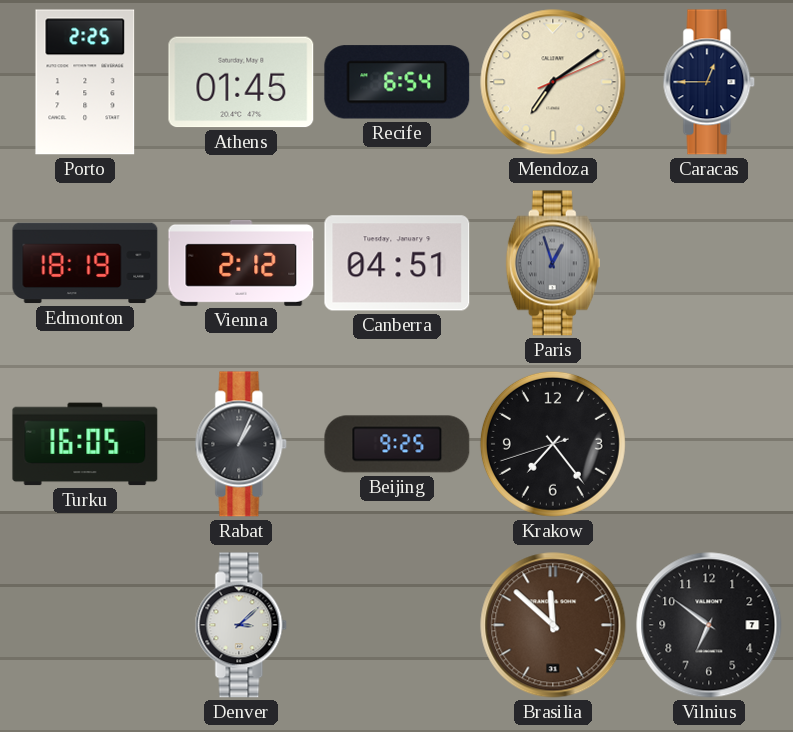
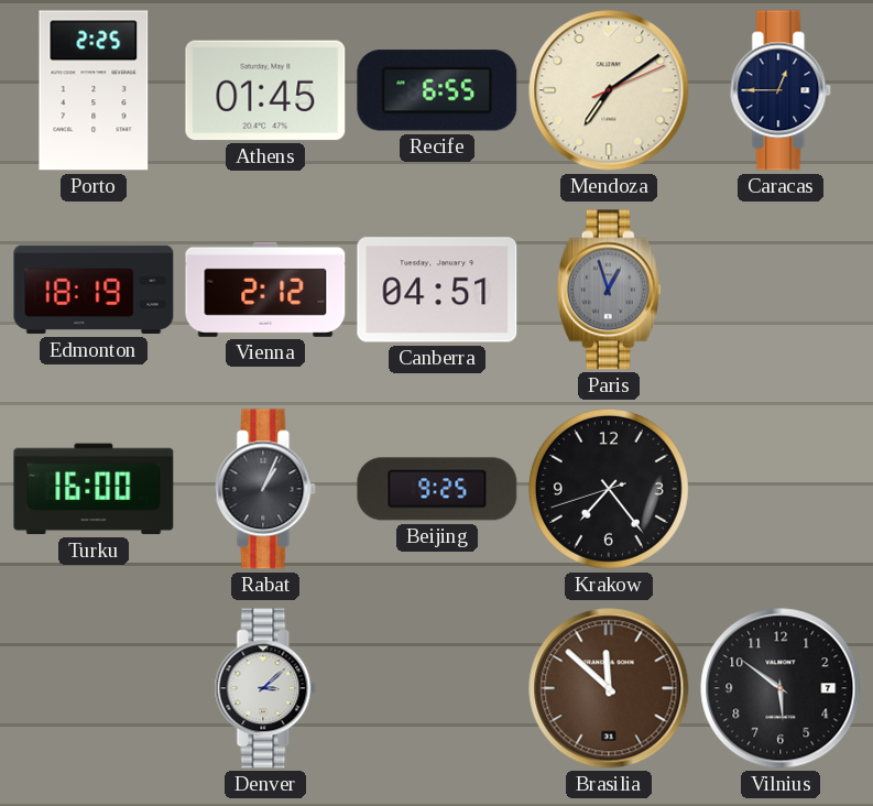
Recife: 6:54 -> 6:55
Turku: 16:05 -> 16:00
Vilnius: 6:51 -> 5:51
